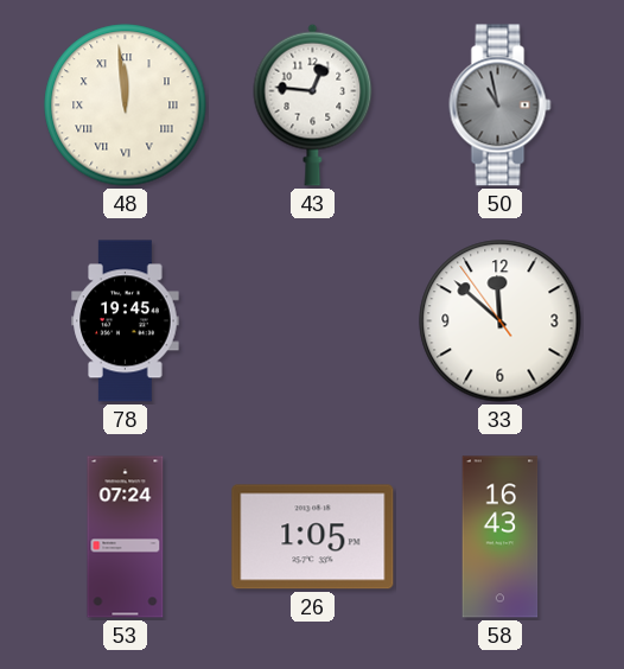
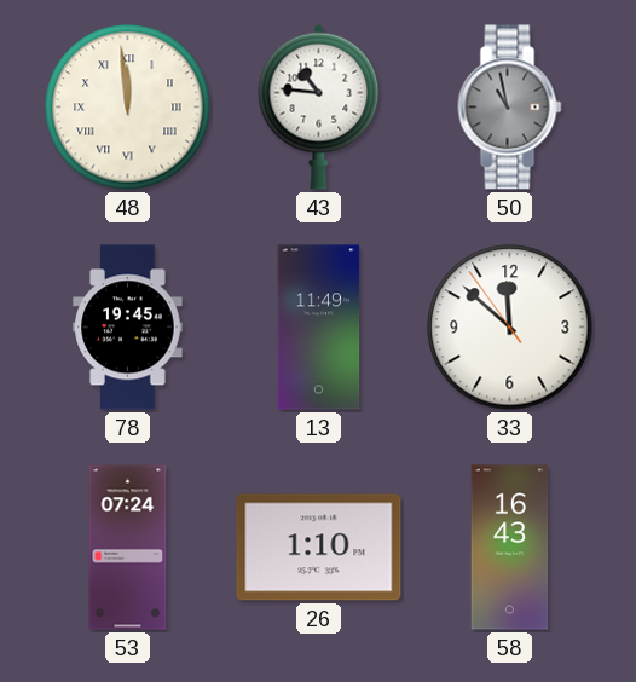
43: 12:46 -> 10:46
13: none -> 11:49
26: 1:05 -> 1:10
